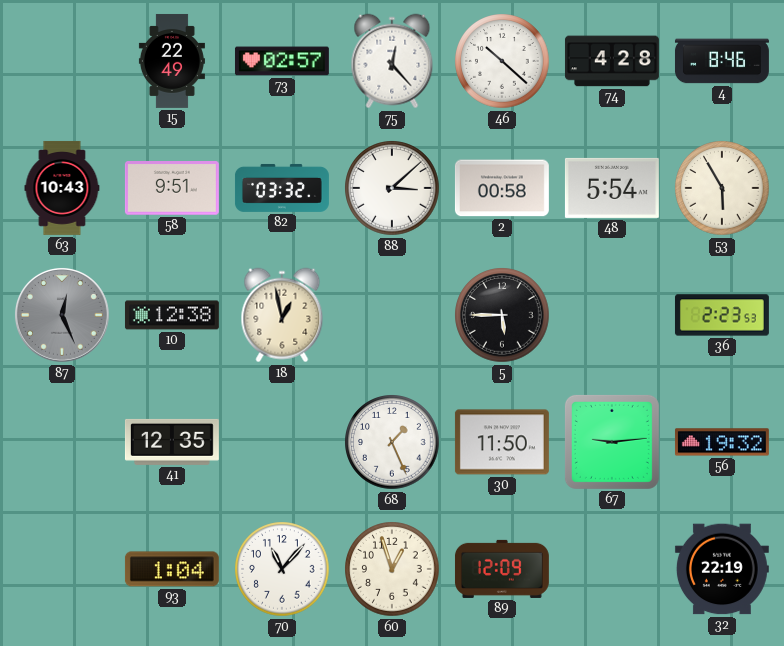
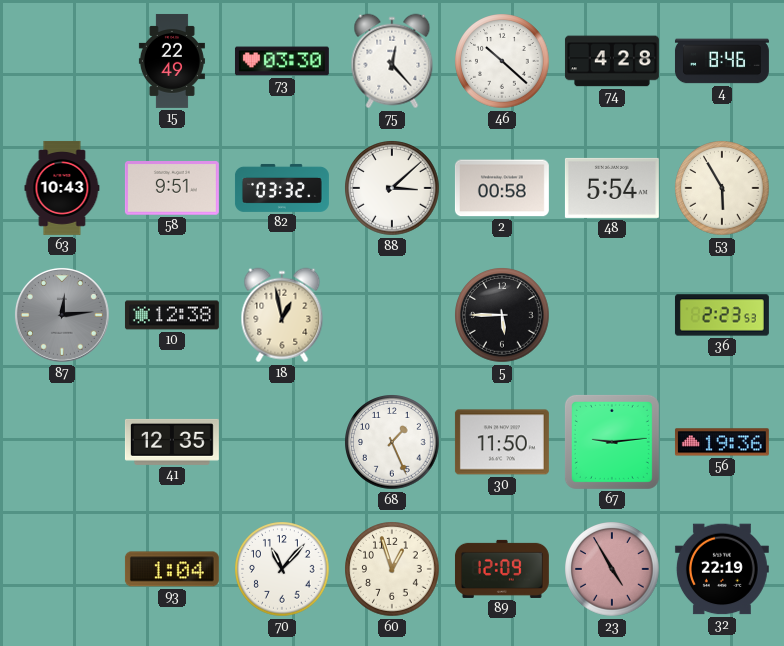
73: 02:57 -> 03:30
87: 12:26 -> 12:14
56: 19:32 -> 19:36
23: none -> 4:55
